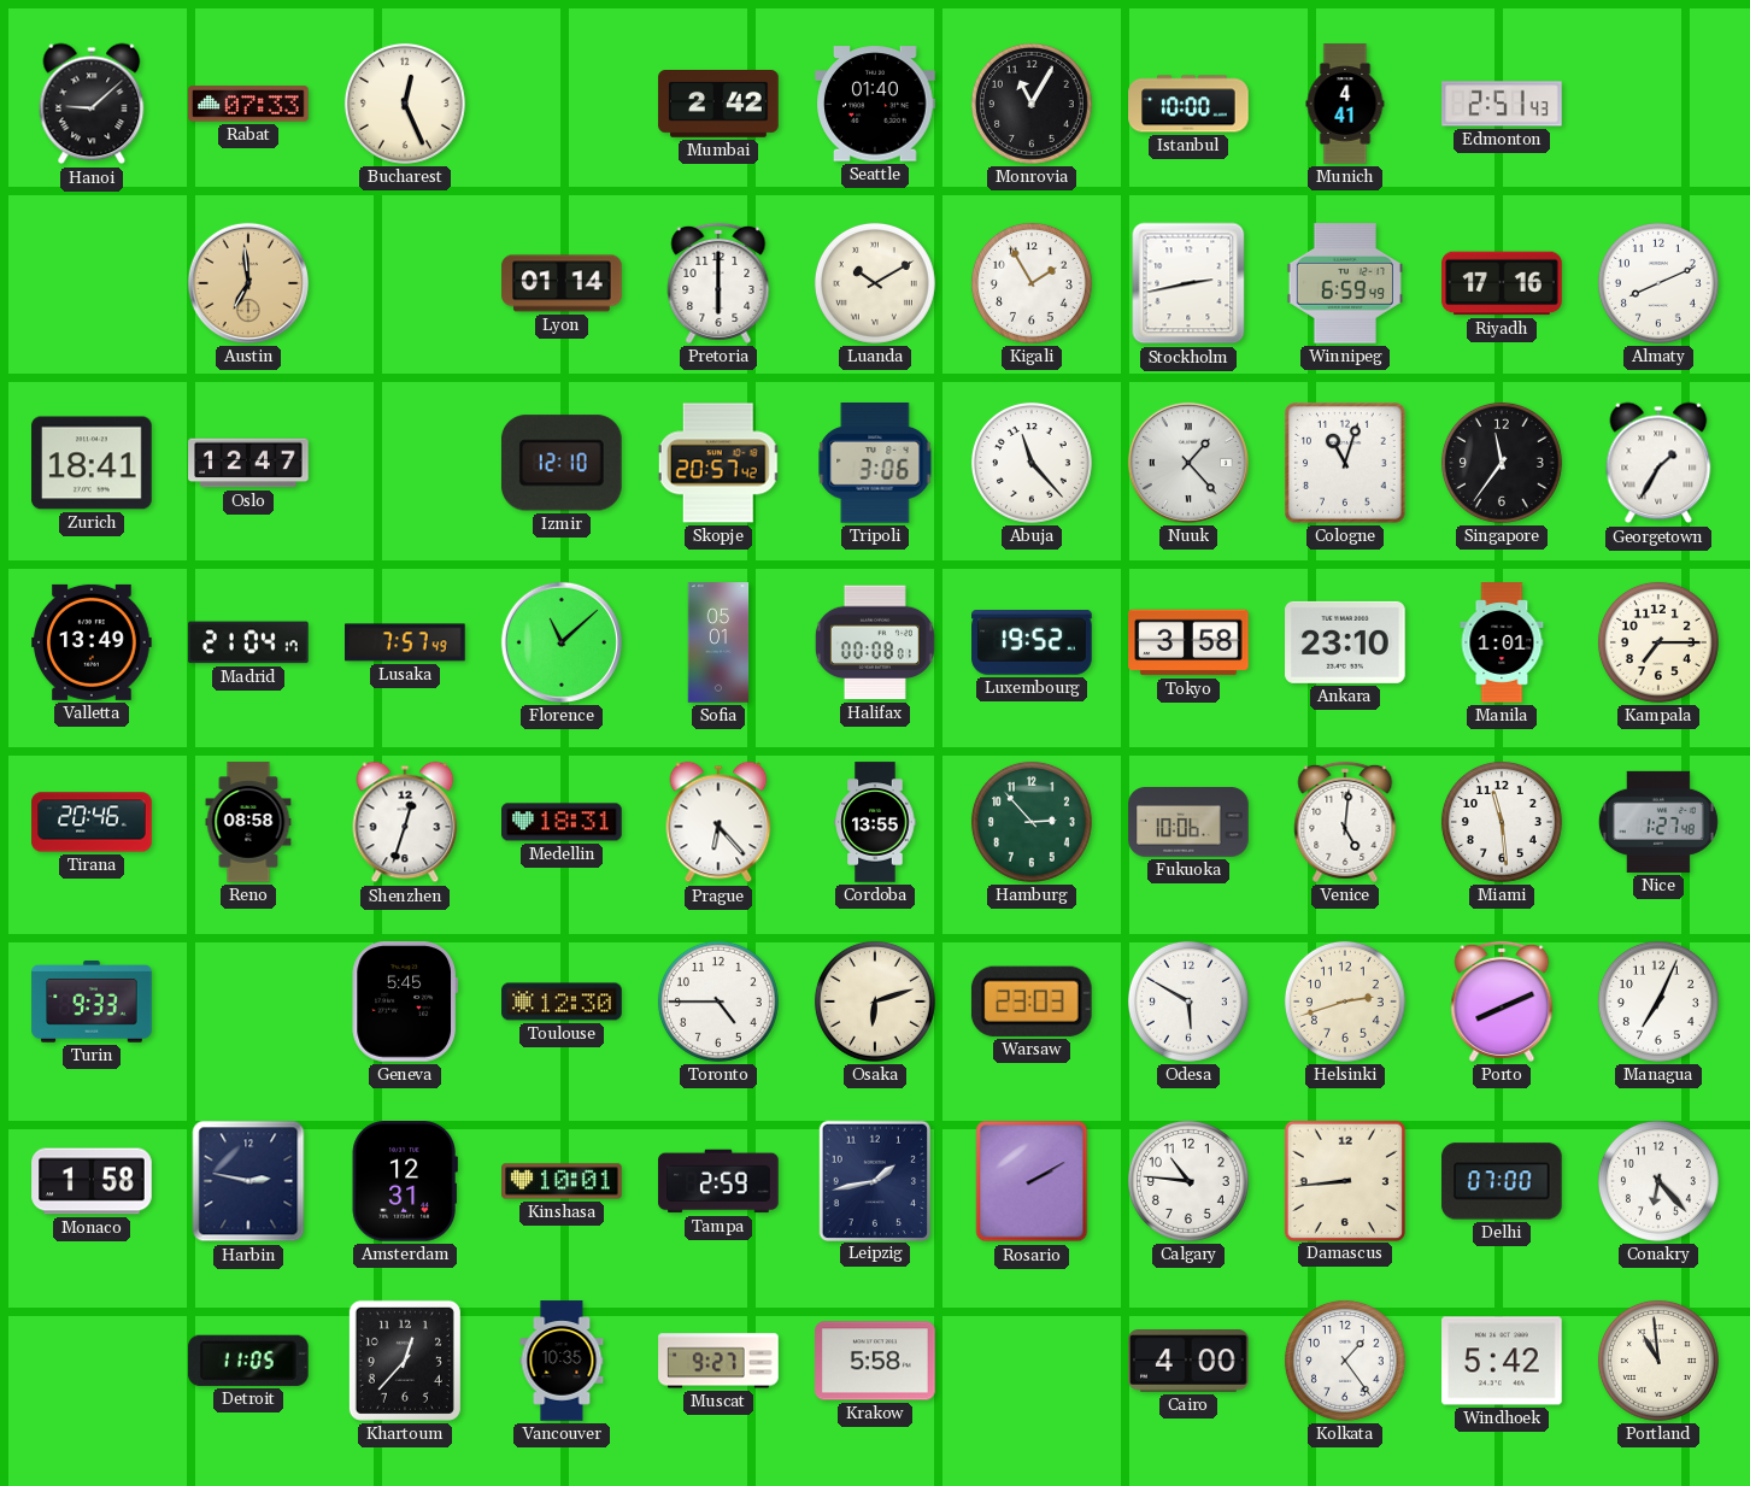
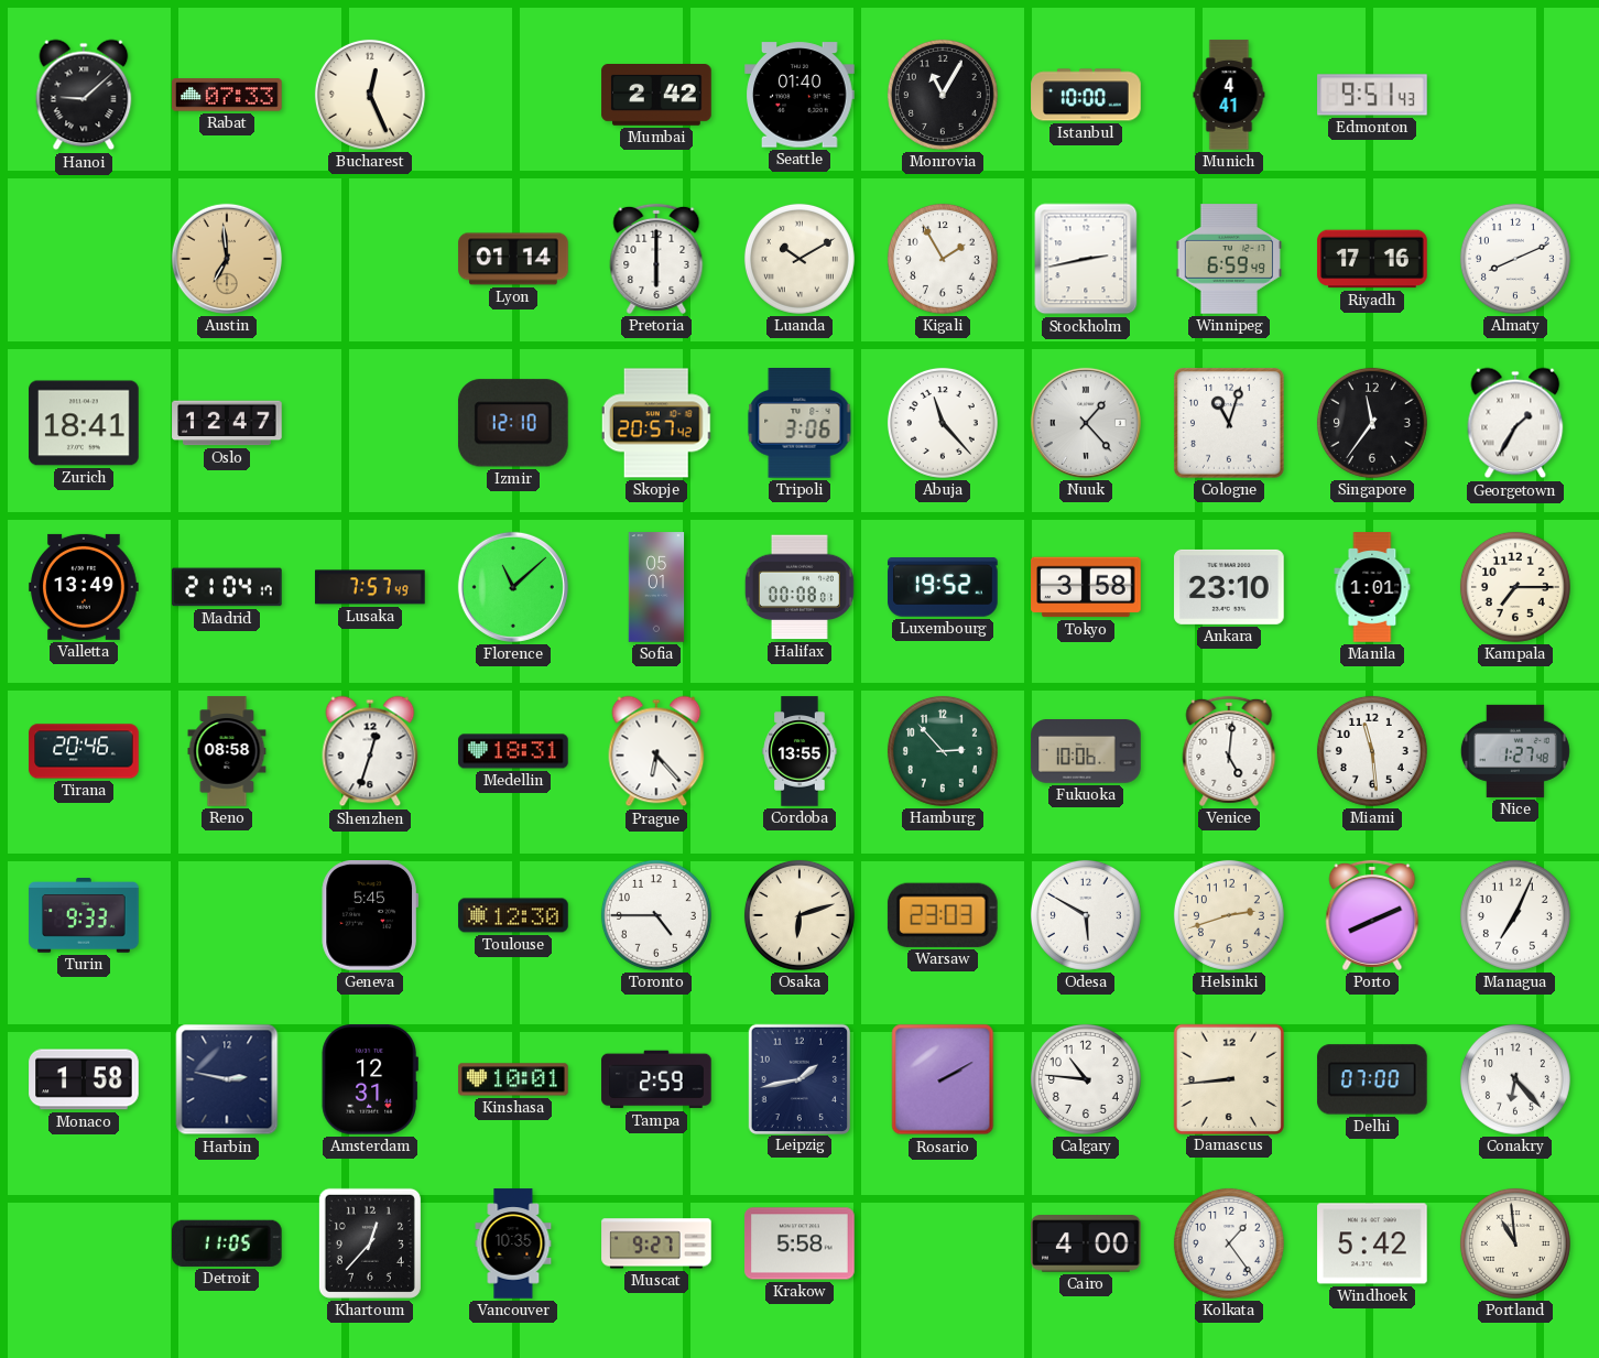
Edmonton: 2:51 -> 9:51
